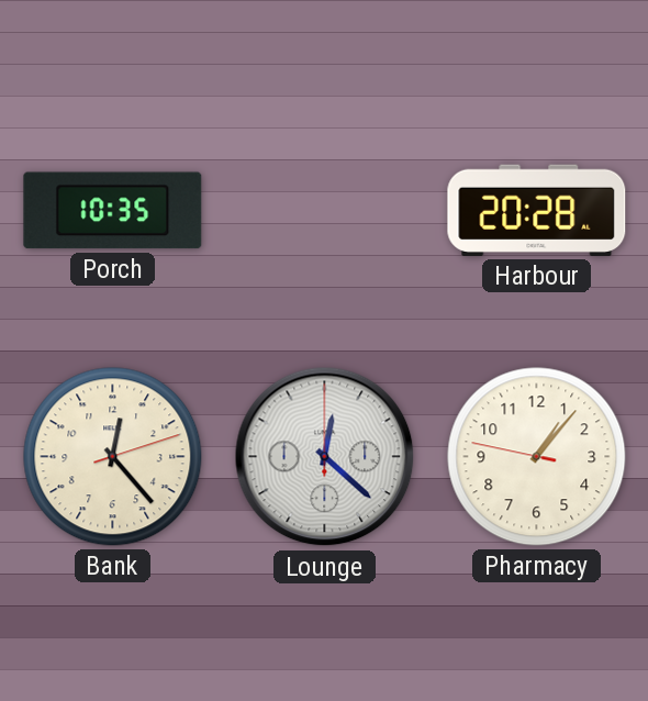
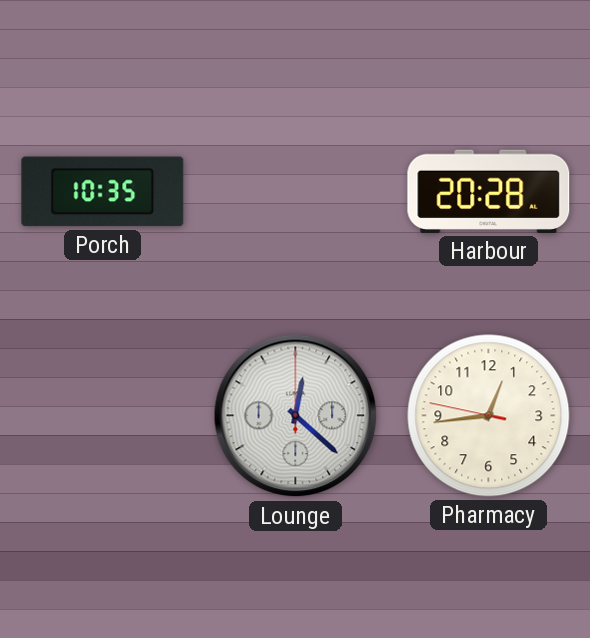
Bank: 12:23 -> none
Pharmacy: 1:06 -> 12:43
